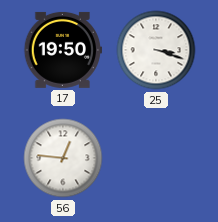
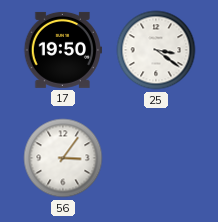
25: 3:18 -> 3:21
56: 12:46 -> 3:06
